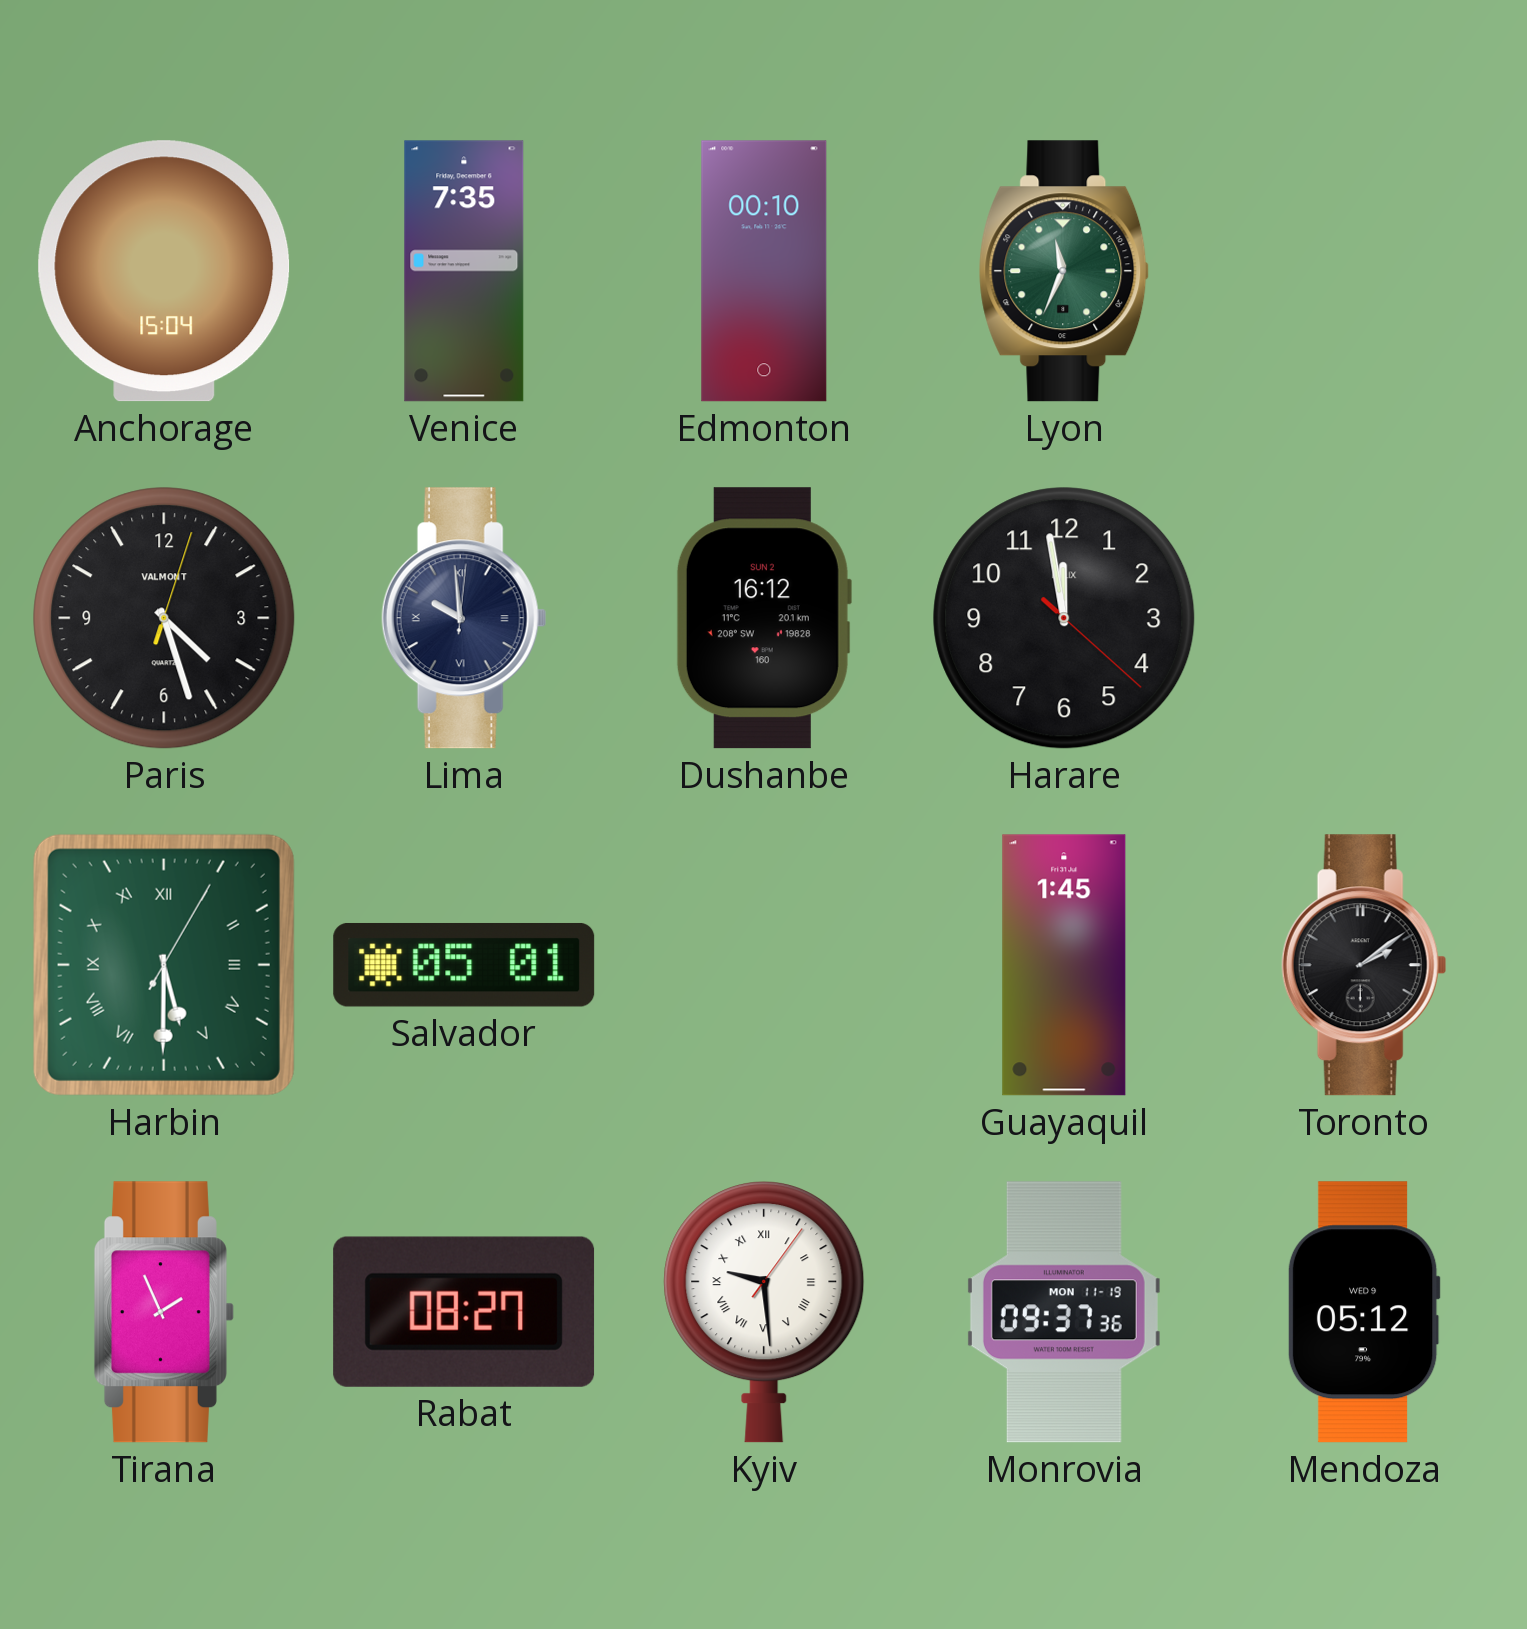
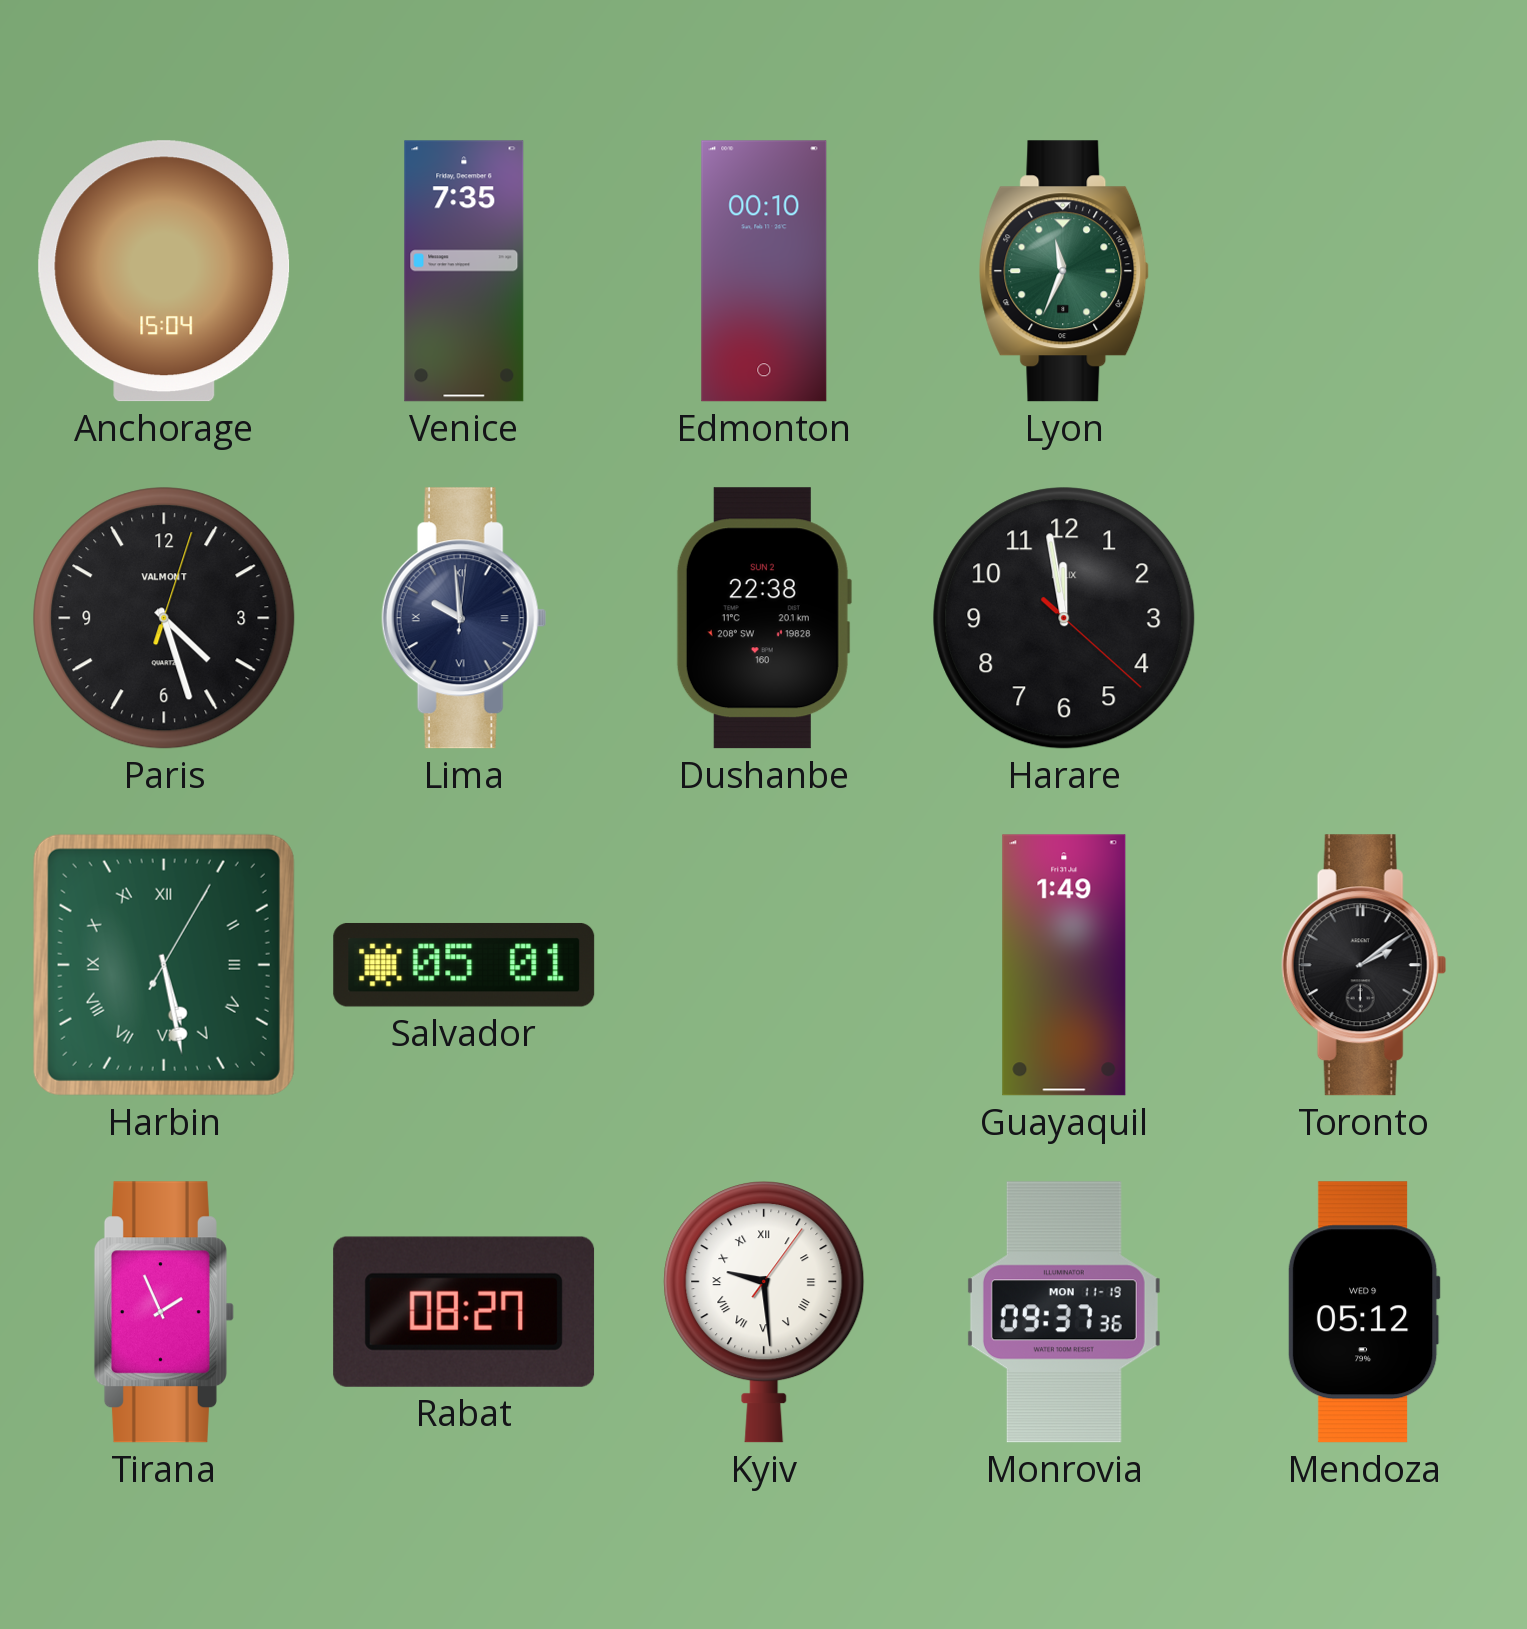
Dushanbe: 16:12 -> 22:38
Harbin: 5:30 -> 5:28
Guayaquil: 1:45 -> 1:49
